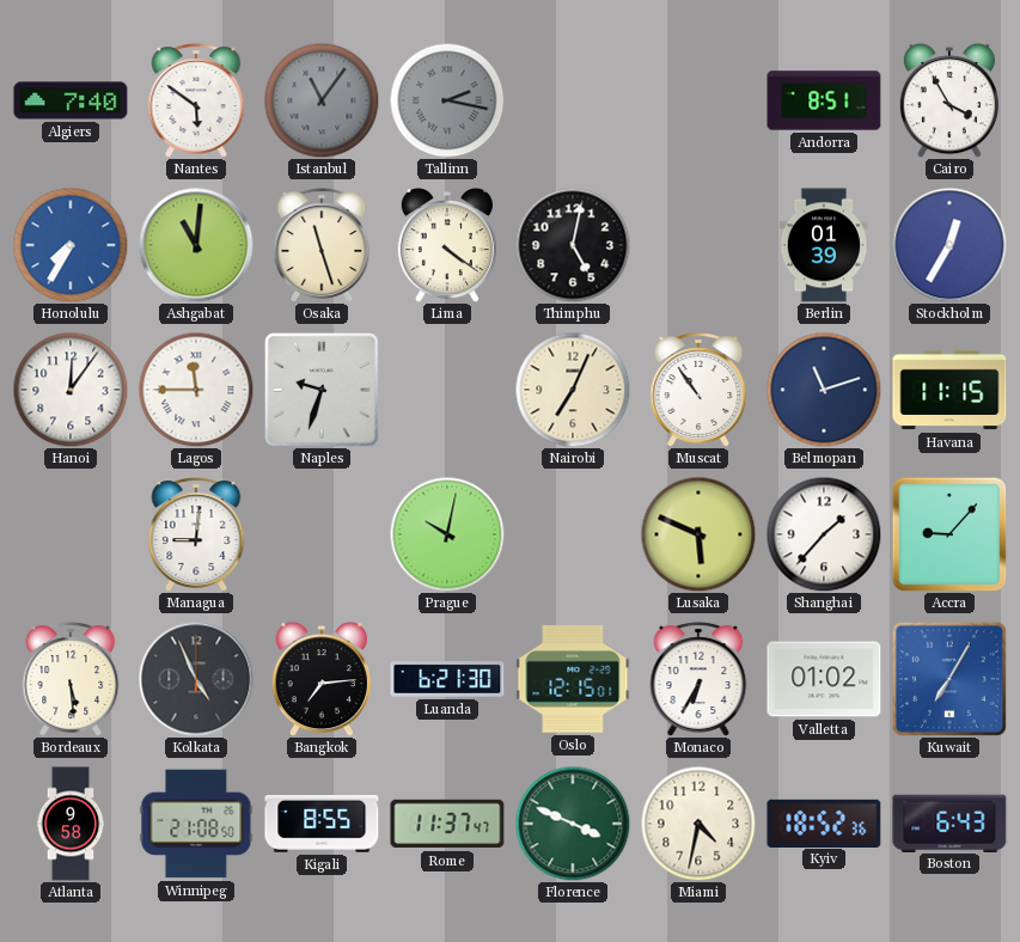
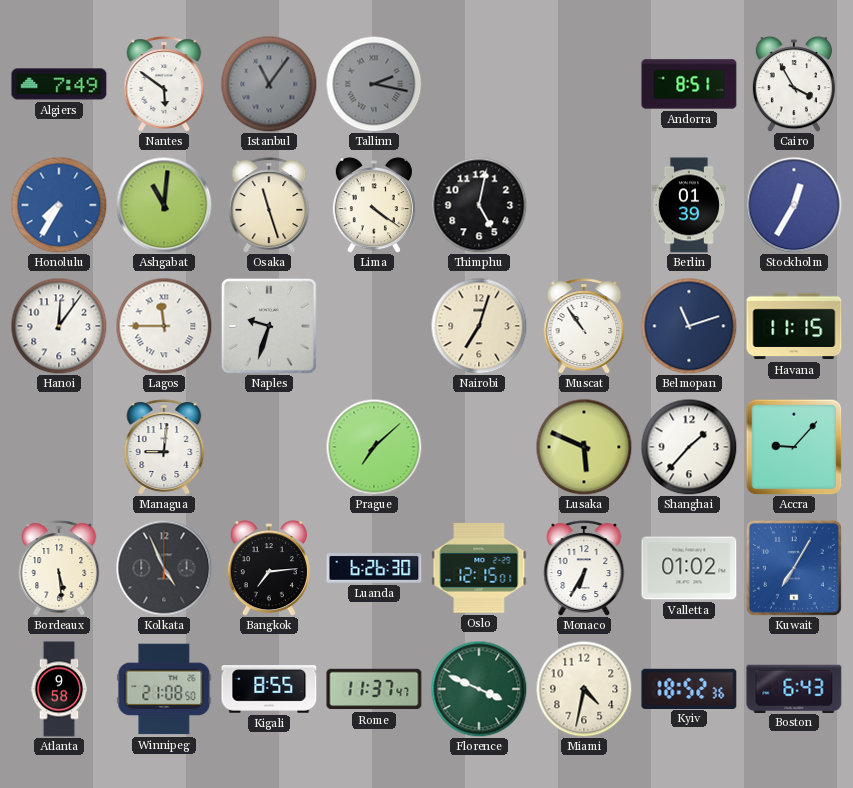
Algiers: 7:40 -> 7:49
Nairobi: 7:04 -> 7:03
Prague: 10:02 -> 7:08
Luanda: 6:21 -> 6:26
